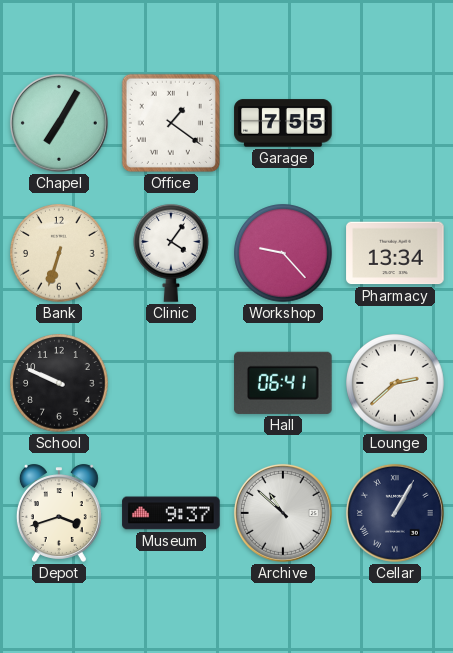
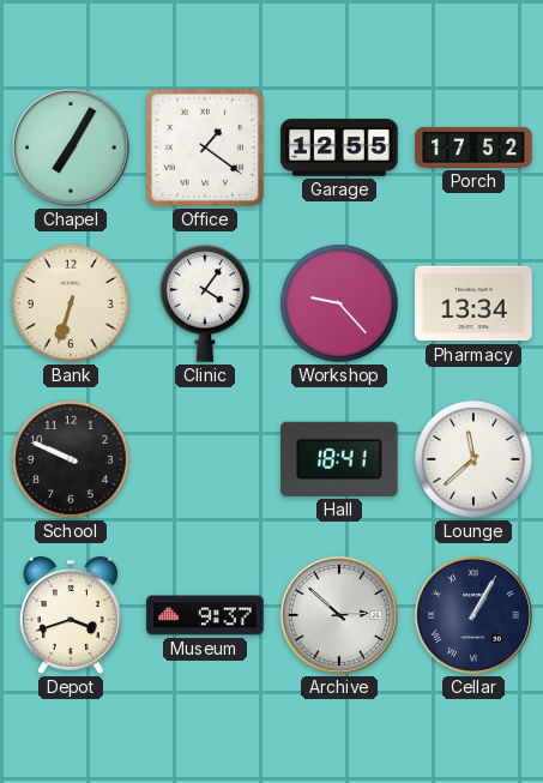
Garage: 7:55 -> 12:55
Porch: none -> 17:52
Hall: 06:41 -> 18:41
Lounge: 2:38 -> 11:38
Archive: 10:52 -> 2:52
